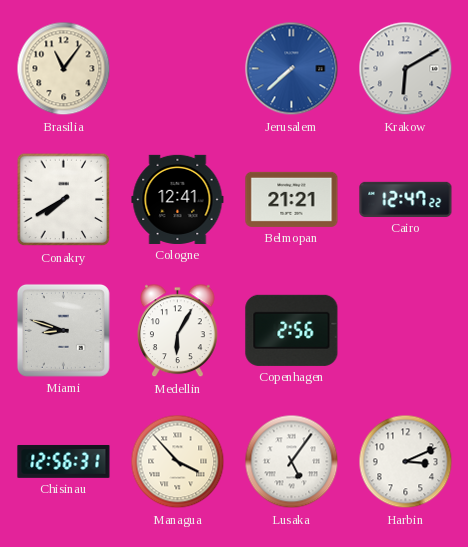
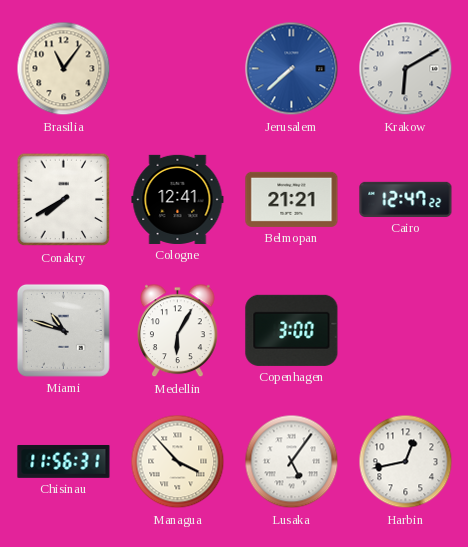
Miami: 8:48 -> 10:48
Copenhagen: 2:56 -> 3:00
Chisinau: 12:56 -> 11:56
Harbin: 3:11 -> 12:43
